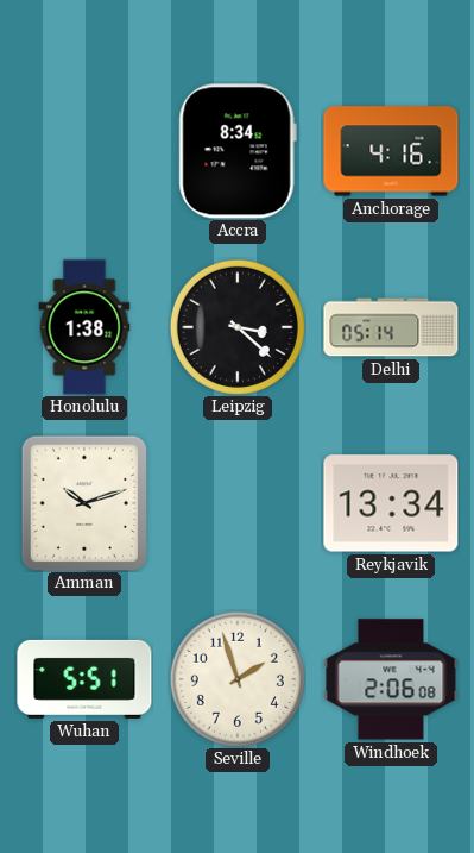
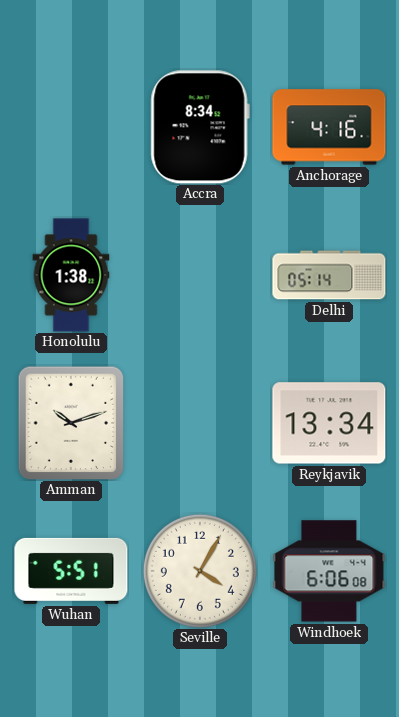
Leipzig: 3:22 -> none
Seville: 1:57 -> 4:05
Windhoek: 2:06 -> 6:06
